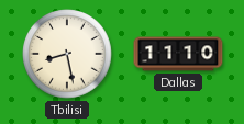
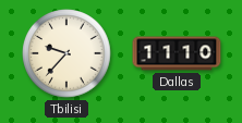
Tbilisi: 8:28 -> 9:37
